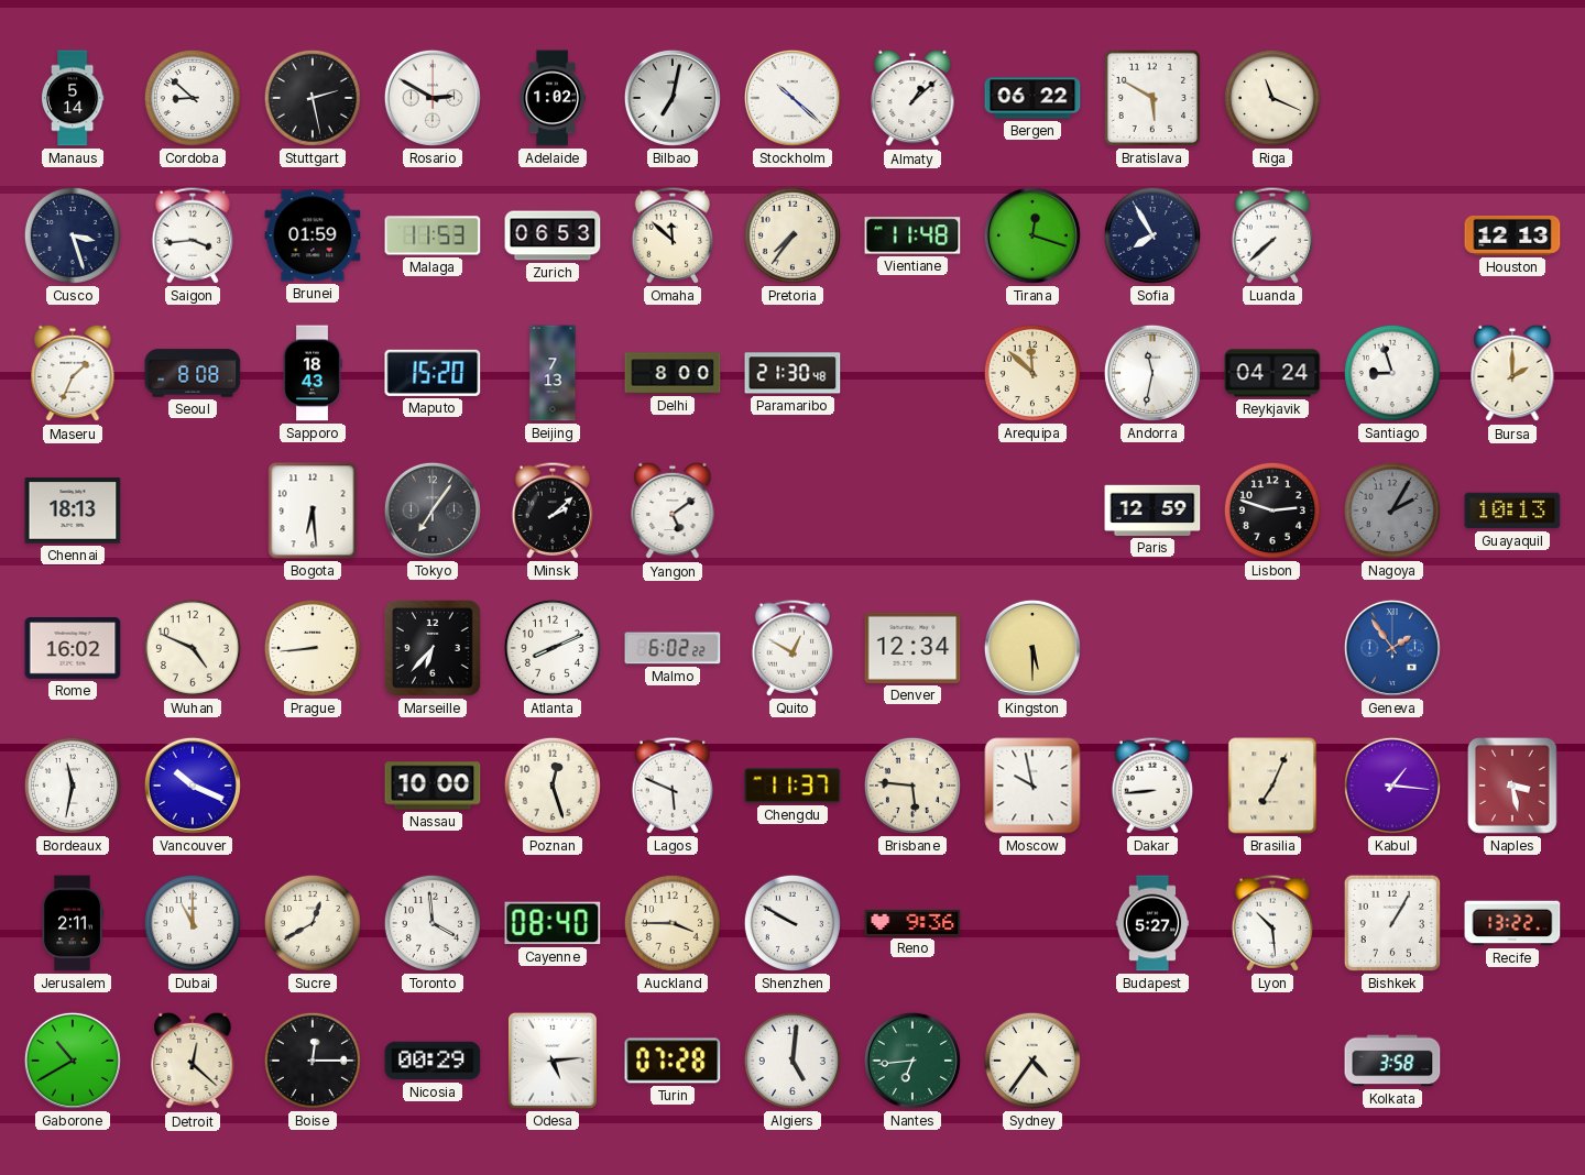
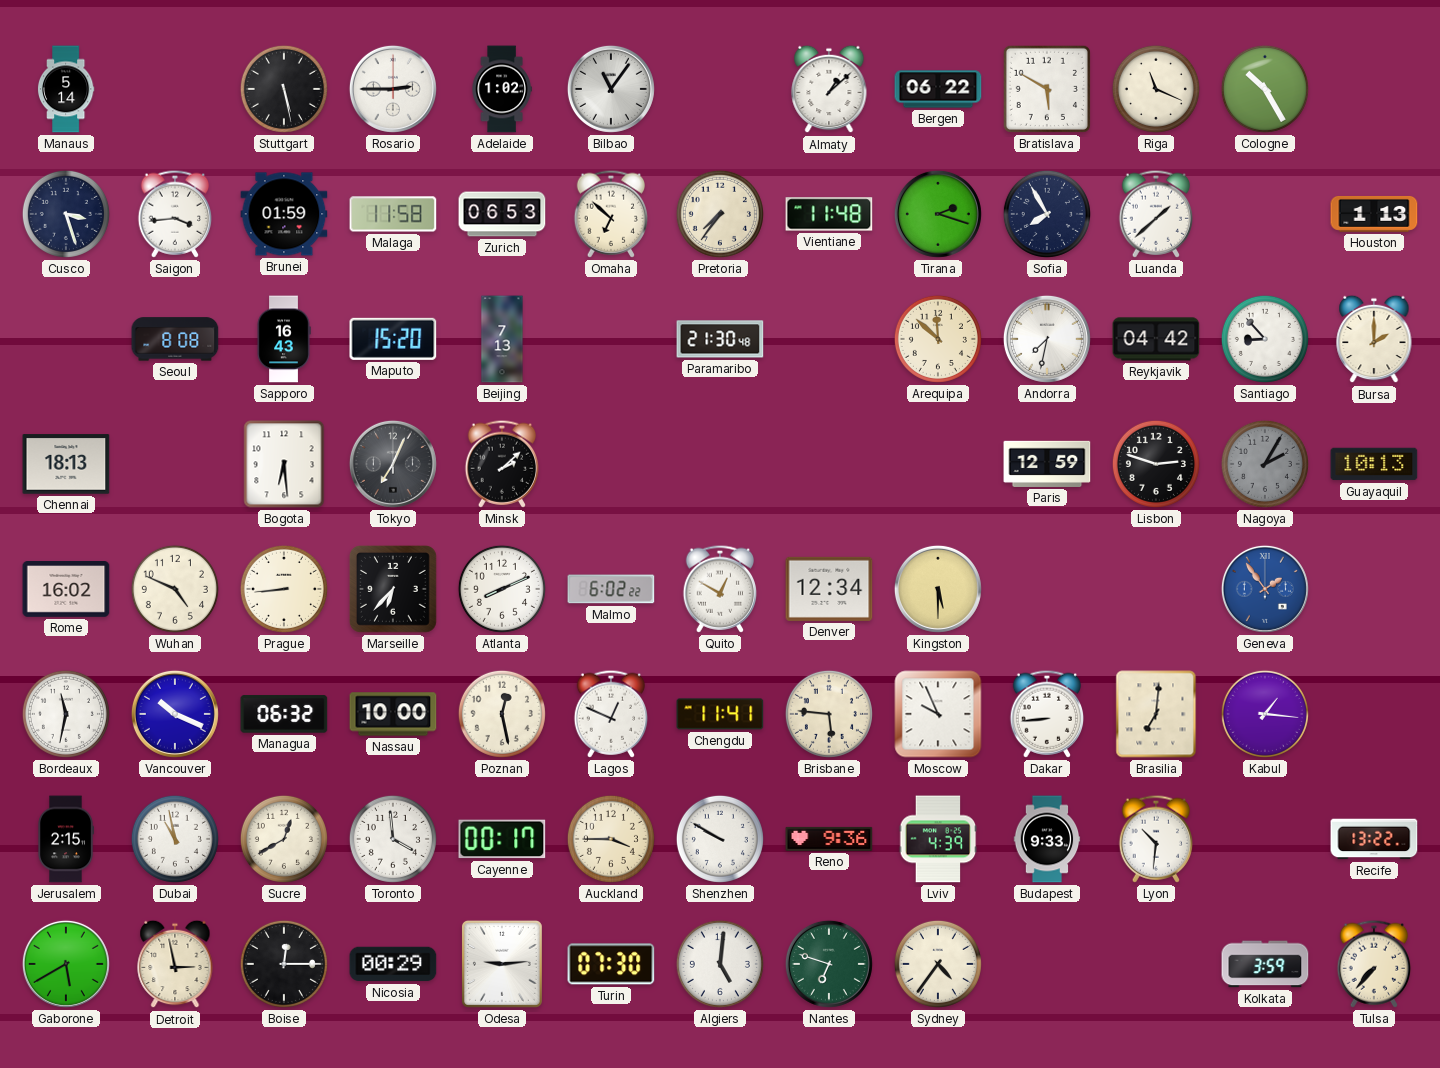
Cordoba: 8:52 -> none
Stuttgart: 2:28 -> 5:28
Rosario: 2:50 -> 2:45
Bilbao: 7:02 -> 11:06
Stockholm: 10:22 -> none
Cologne: none -> 10:25
Malaga: 11:53 -> 11:58
Omaha: 11:52 -> 6:52
Tirana: 12:18 -> 2:18
Luanda: 7:38 -> 1:38
Houston: 12:13 -> 1:13
Maseru: 1:34 -> none
Sapporo: 18:43 -> 16:43
Delhi: 8:00 -> none
Andorra: 11:32 -> 7:32
Reykjavik: 04:24 -> 04:42
Santiago: 8:57 -> 8:53
Tokyo: 7:06 -> 7:04
Yangon: 5:09 -> none
Managua: none -> 06:32
Poznan: 12:27 -> 12:28
Lagos: 5:49 -> 12:49
Chengdu: 11:37 -> 11:41
Moscow: 9:58 -> 9:56
Brasilia: 7:04 -> 7:01
Naples: 3:28 -> none
Jerusalem: 2:11 -> 2:15
Dubai: 11:00 -> 10:58
Cayenne: 08:40 -> 00:17
Lviv: none -> 4:39
Budapest: 5:27 -> 9:33
Lyon: 10:29 -> 10:31
Bishkek: 1:05 -> none
Gaborone: 10:40 -> 5:40
Detroit: 12:22 -> 2:58
Odesa: 5:14 -> 9:14
Turin: 07:28 -> 07:30
Nantes: 6:44 -> 6:48
Kolkata: 3:58 -> 3:59
Tulsa: none -> 7:37
